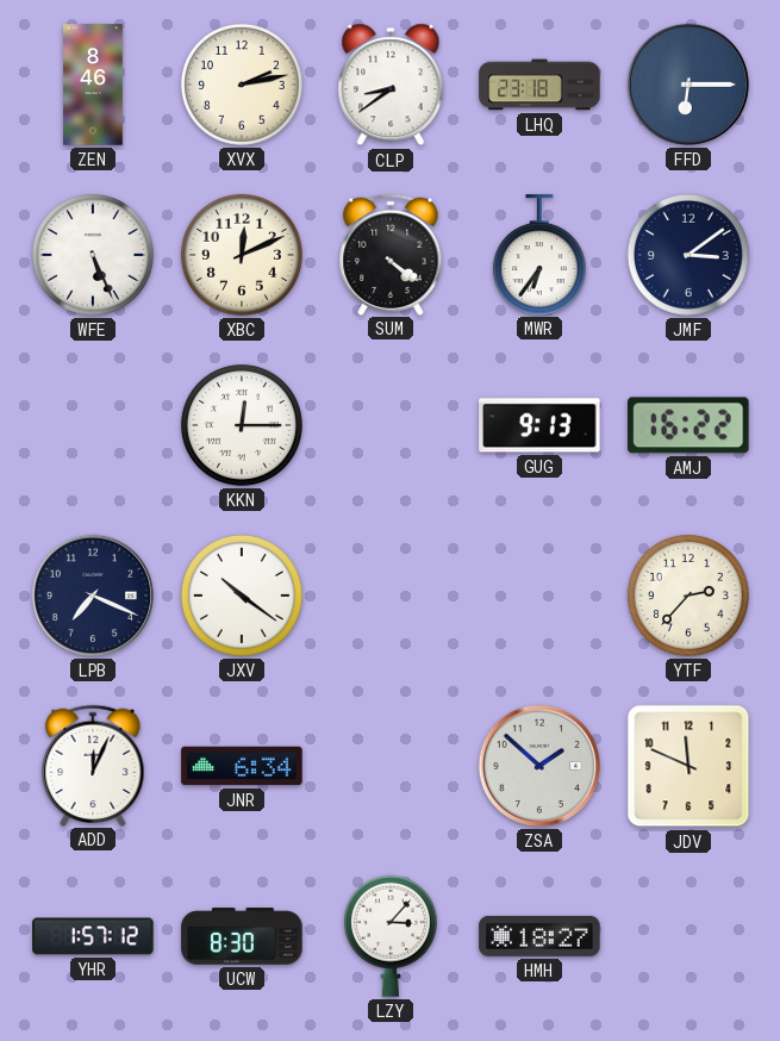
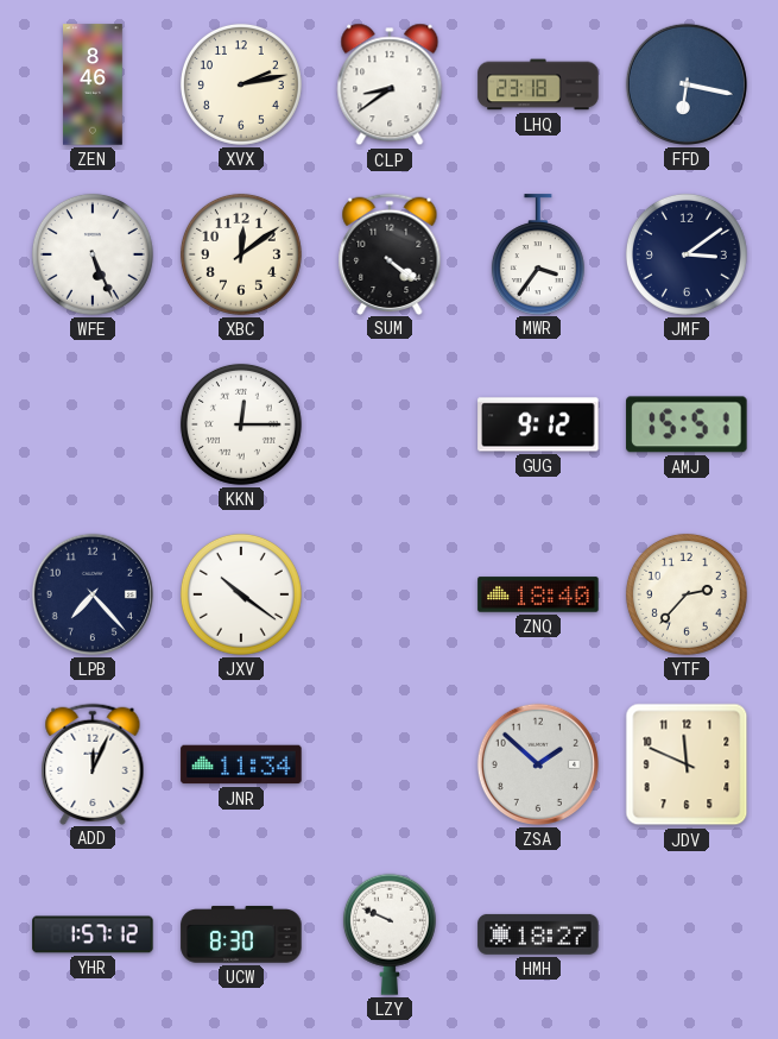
FFD: 6:15 -> 6:17
XBC: 12:11 -> 12:09
MWR: 6:36 -> 3:36
GUG: 9:13 -> 9:12
AMJ: 16:22 -> 15:51
LPB: 7:19 -> 7:23
ZNQ: none -> 18:40
JNR: 6:34 -> 11:34
LZY: 3:07 -> 9:49
